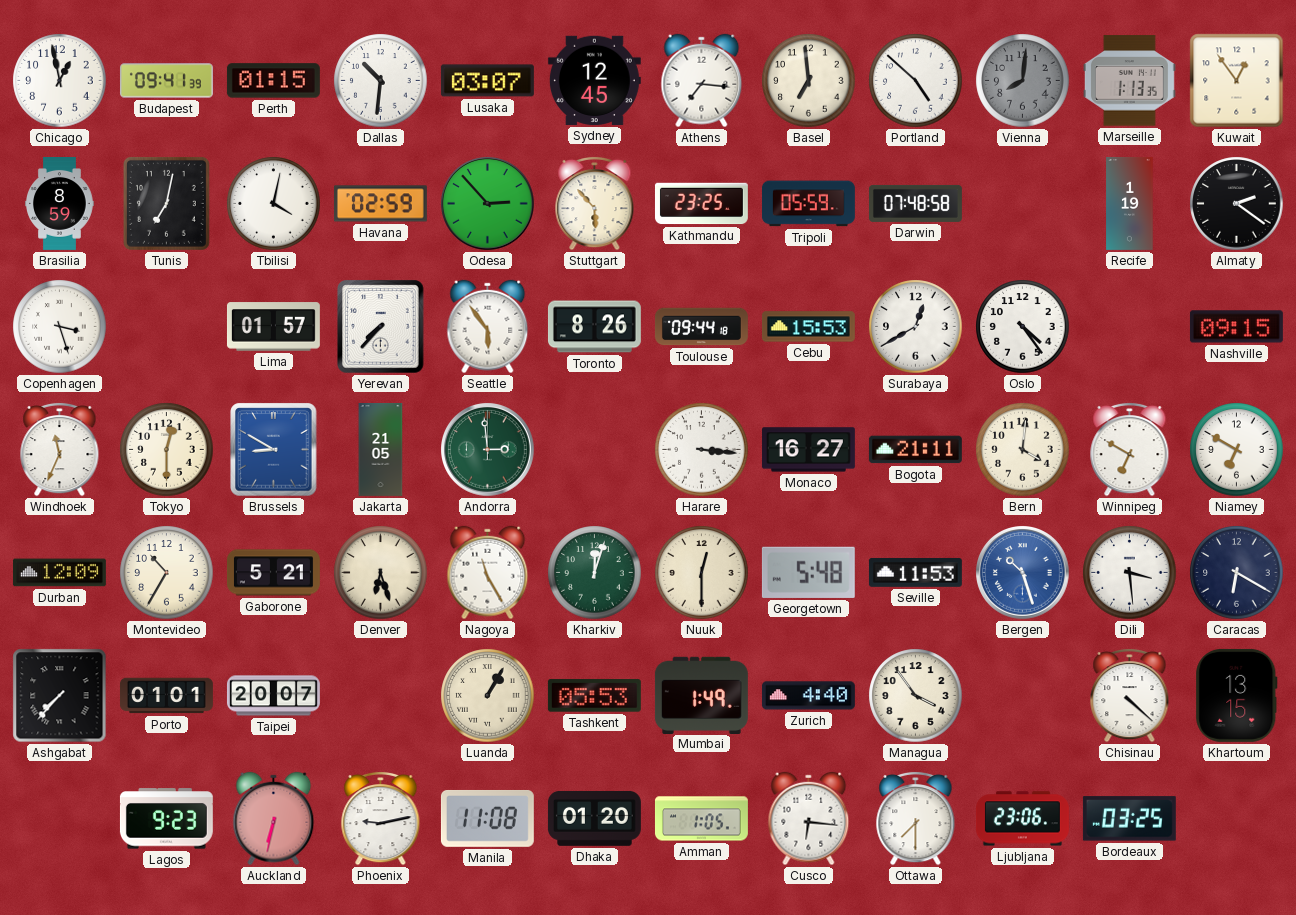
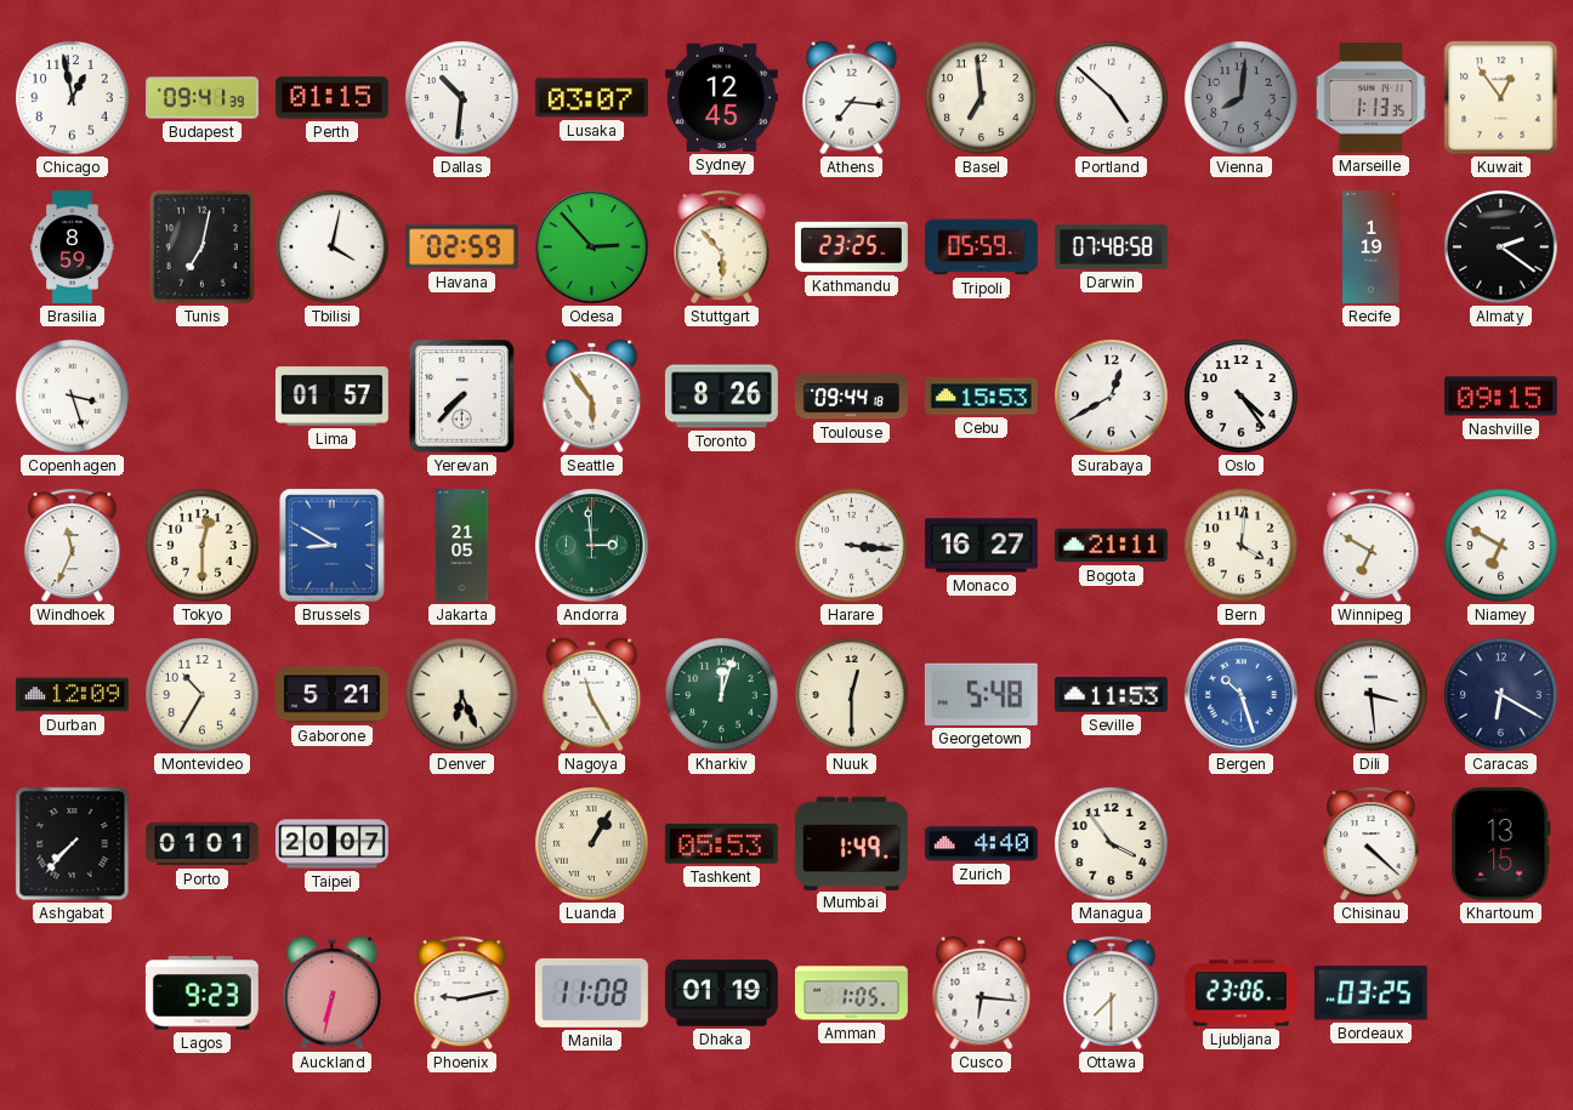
Denver: 6:27 -> 6:26
Dhaka: 01:20 -> 01:19
